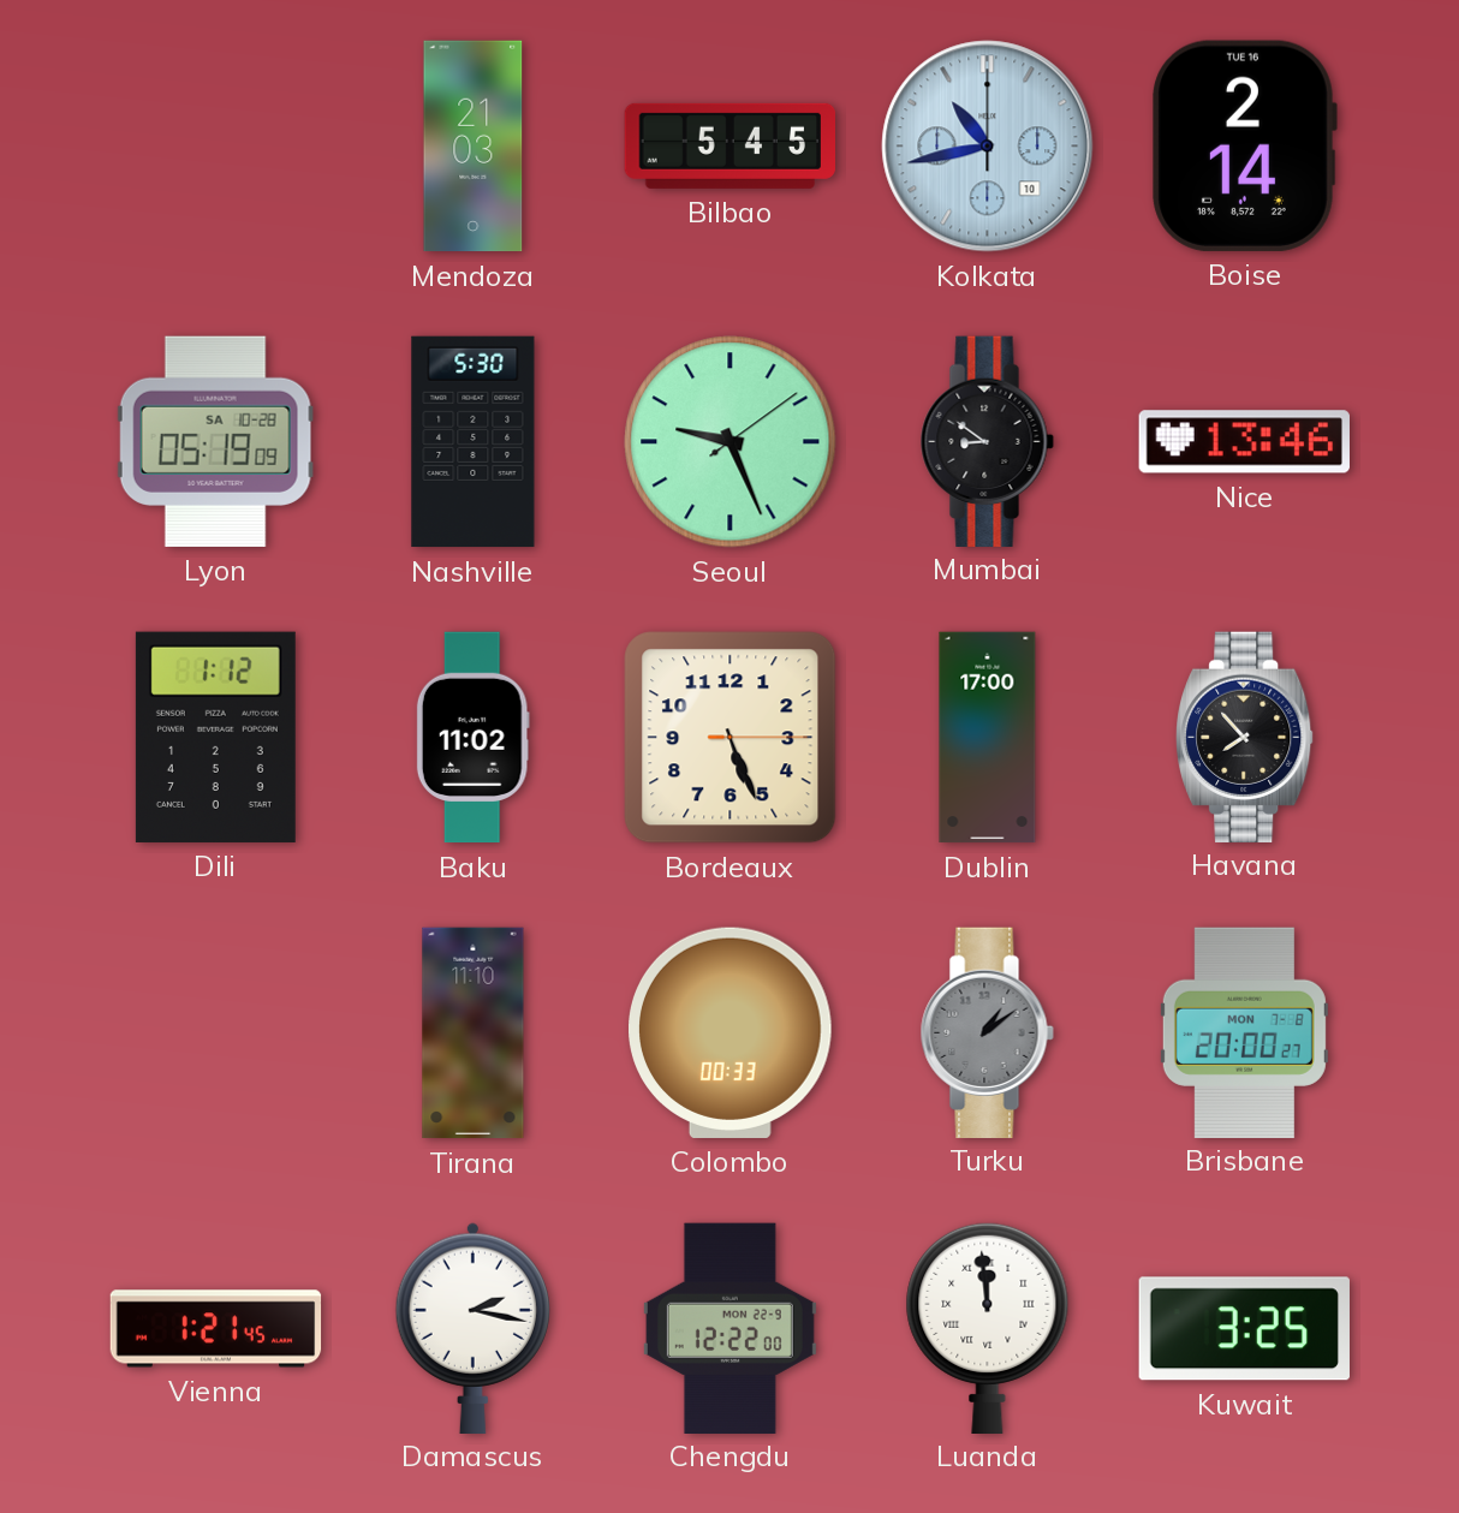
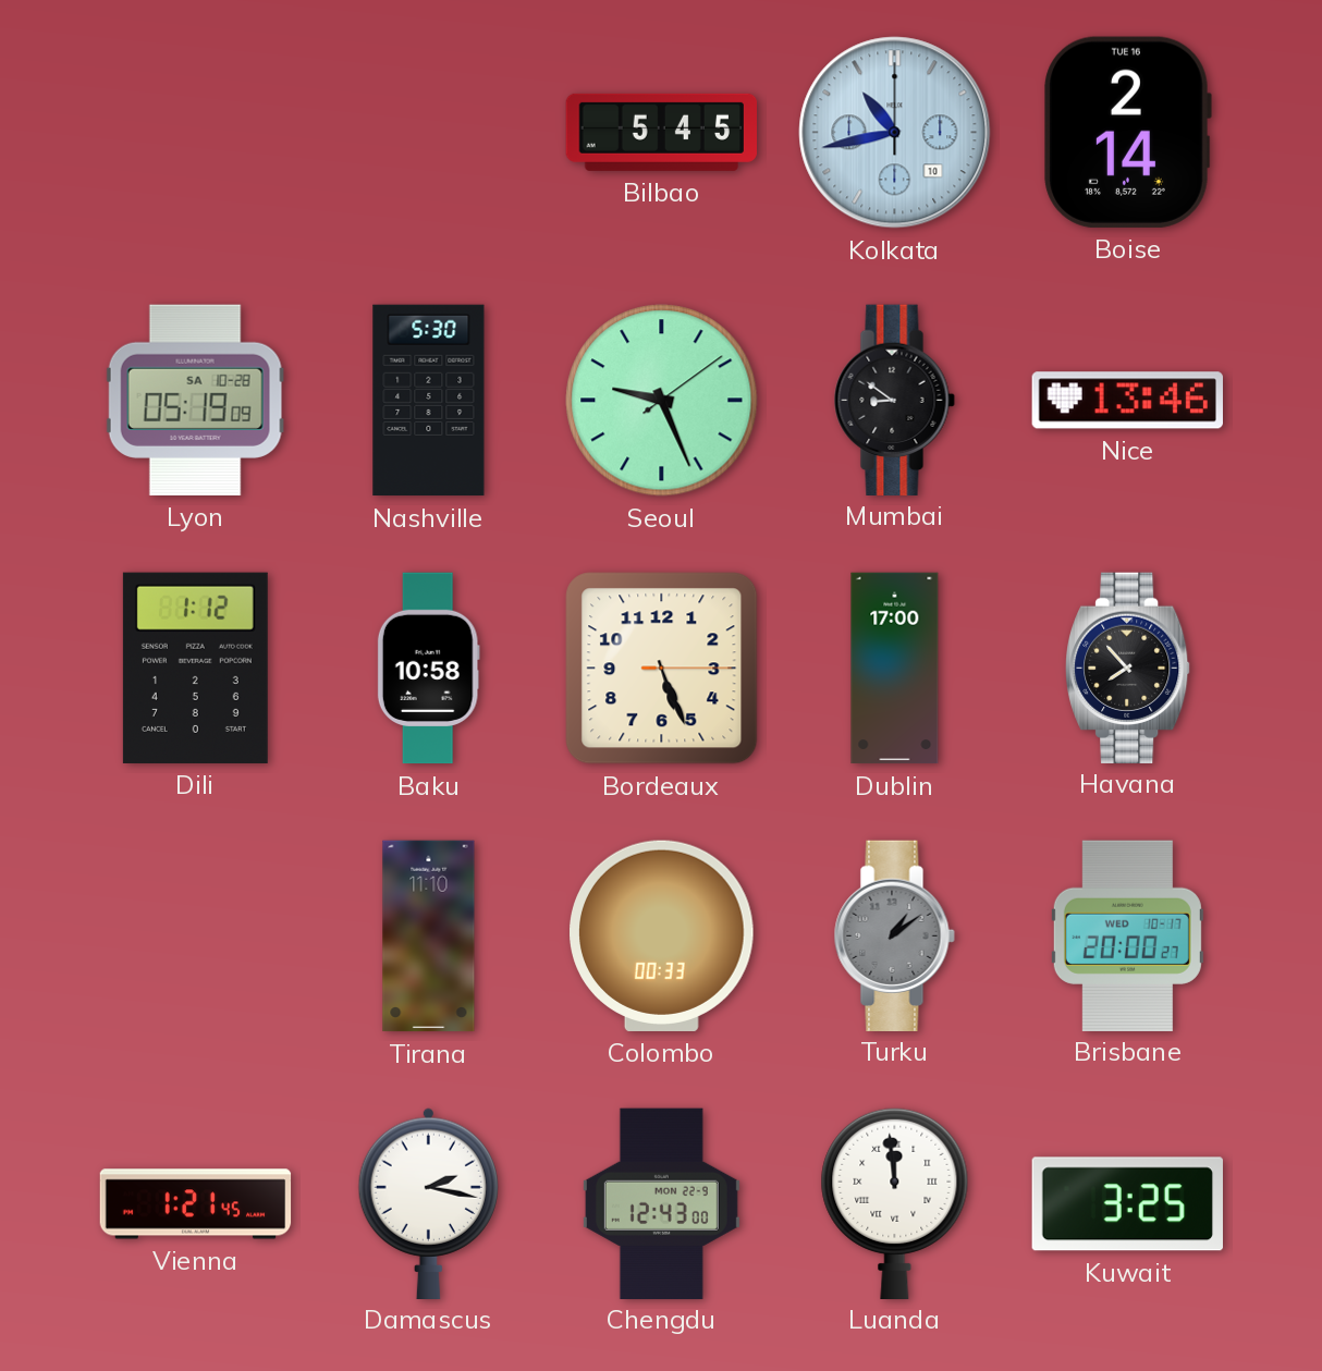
Mendoza: 21:03 -> none
Baku: 11:02 -> 10:58
Brisbane date: MON 7-8 -> WED 10-17
Chengdu: 12:22 -> 12:43
